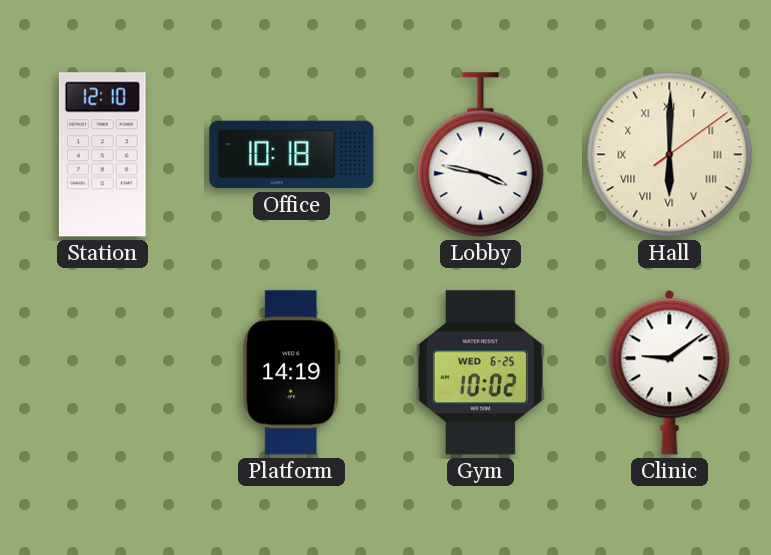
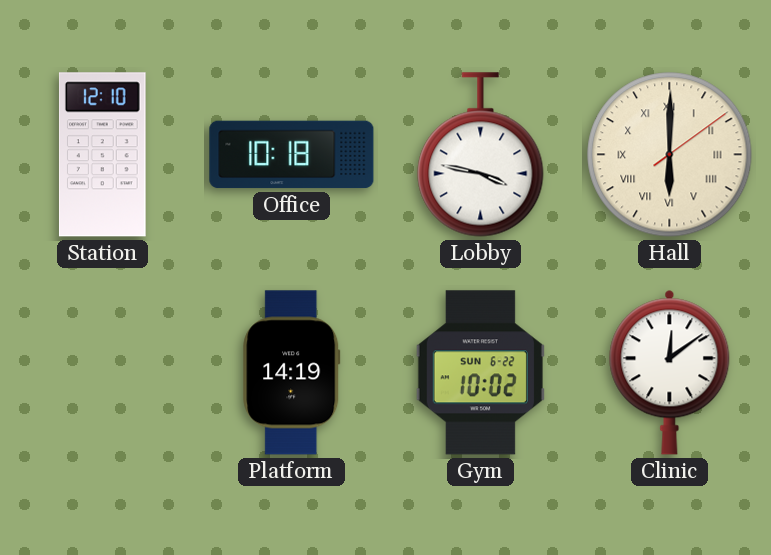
Gym date: WED 6-25 -> SUN 6-22
Clinic: 9:09 -> 12:09
